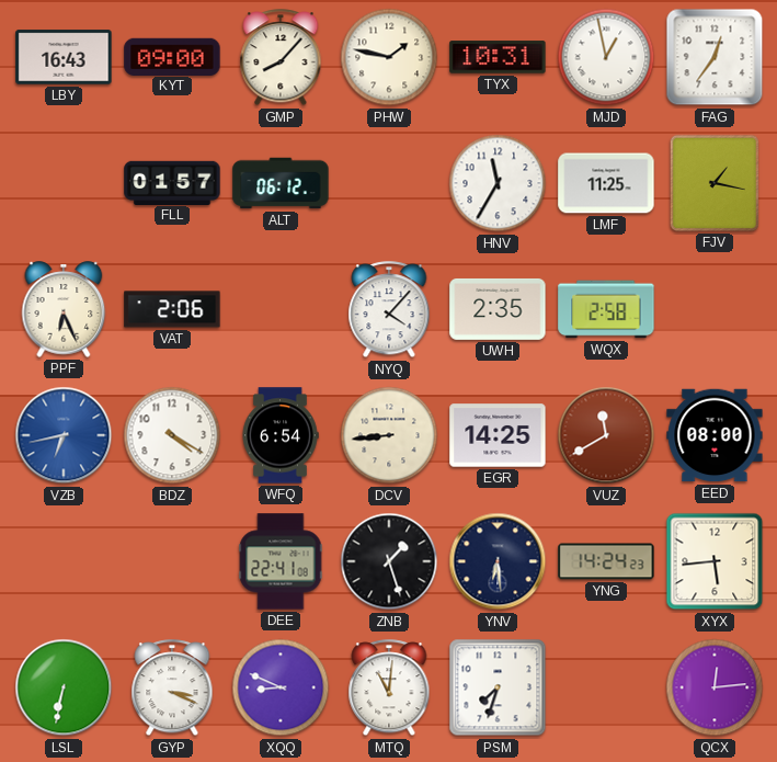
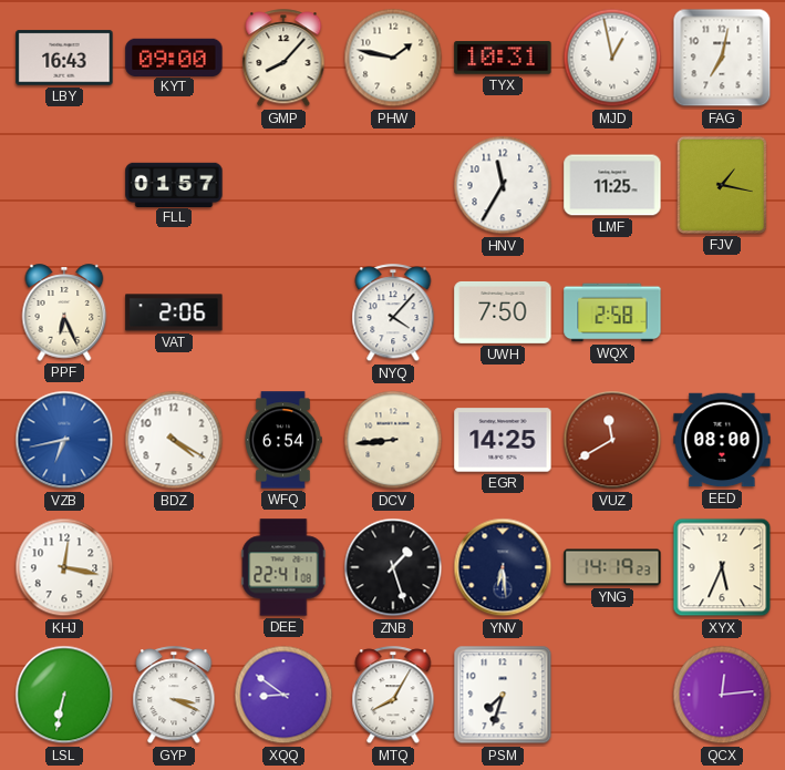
FAG: 12:36 -> 7:02
ALT: 06:12 -> none
UWH: 2:35 -> 7:50
KHJ: none -> 12:17
YNG: 14:24 -> 14:19
XYX: 5:44 -> 5:34
XQQ: 8:49 -> 8:51
MTQ: 11:01 -> 8:05
